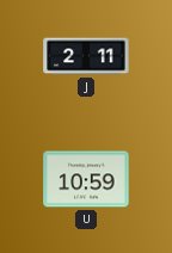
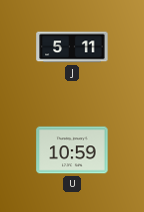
J: 2:11 -> 5:11
